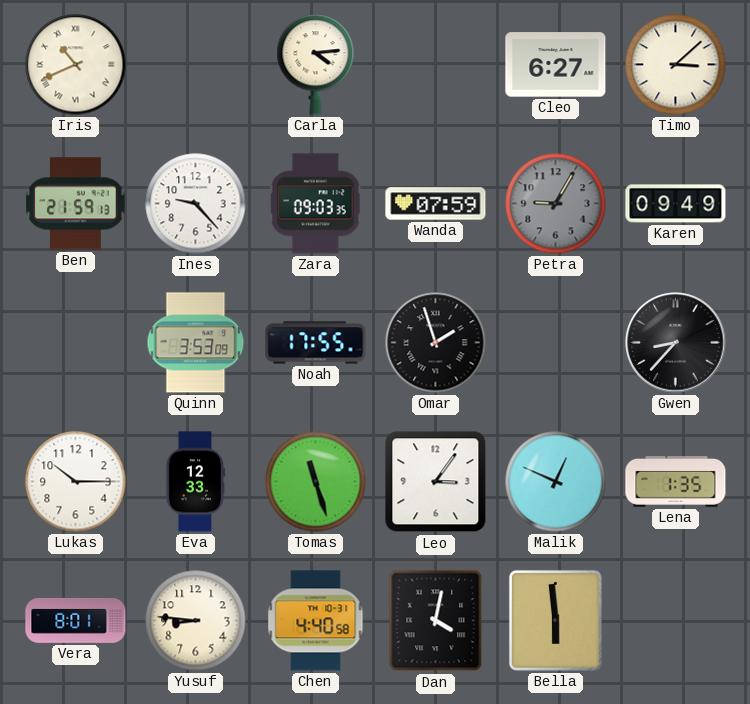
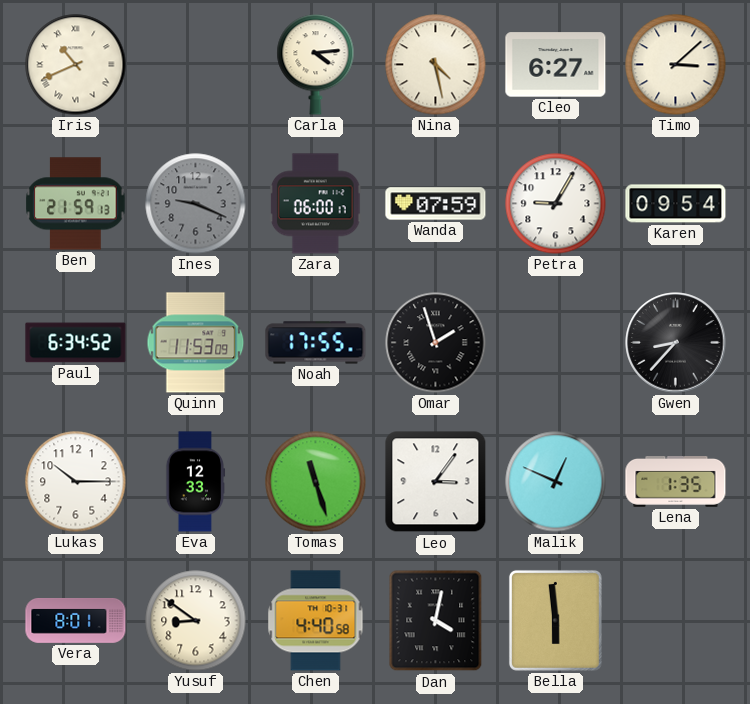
Nina: none -> 4:28
Ines: 9:23 -> 9:19
Ines dial: white -> grey
Zara: 09:03 -> 06:00
Petra dial: grey -> white
Karen: 09:49 -> 09:54
Paul: none -> 6:34
Quinn: 3:53 -> 11:53
Yusuf: 8:46 -> 8:51
